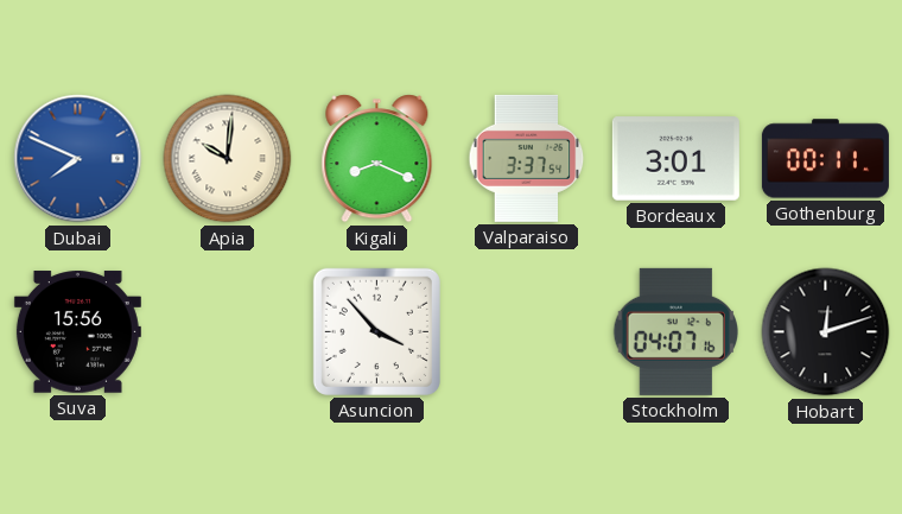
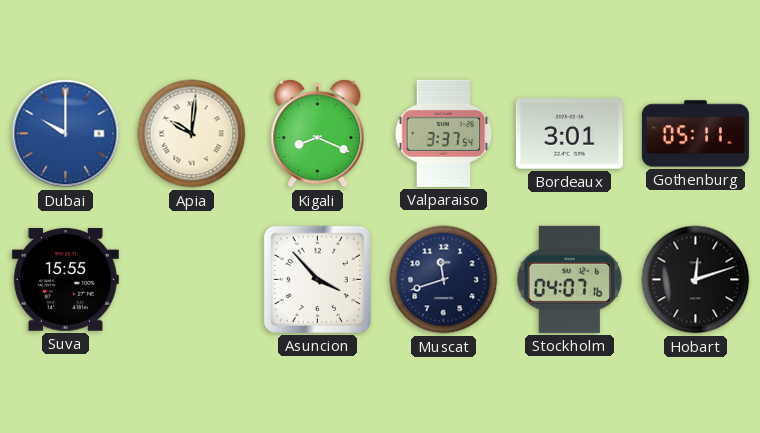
Dubai: 7:49 -> 10:00
Gothenburg: 00:11 -> 05:11
Suva: 15:56 -> 15:55
Muscat: none -> 11:42
